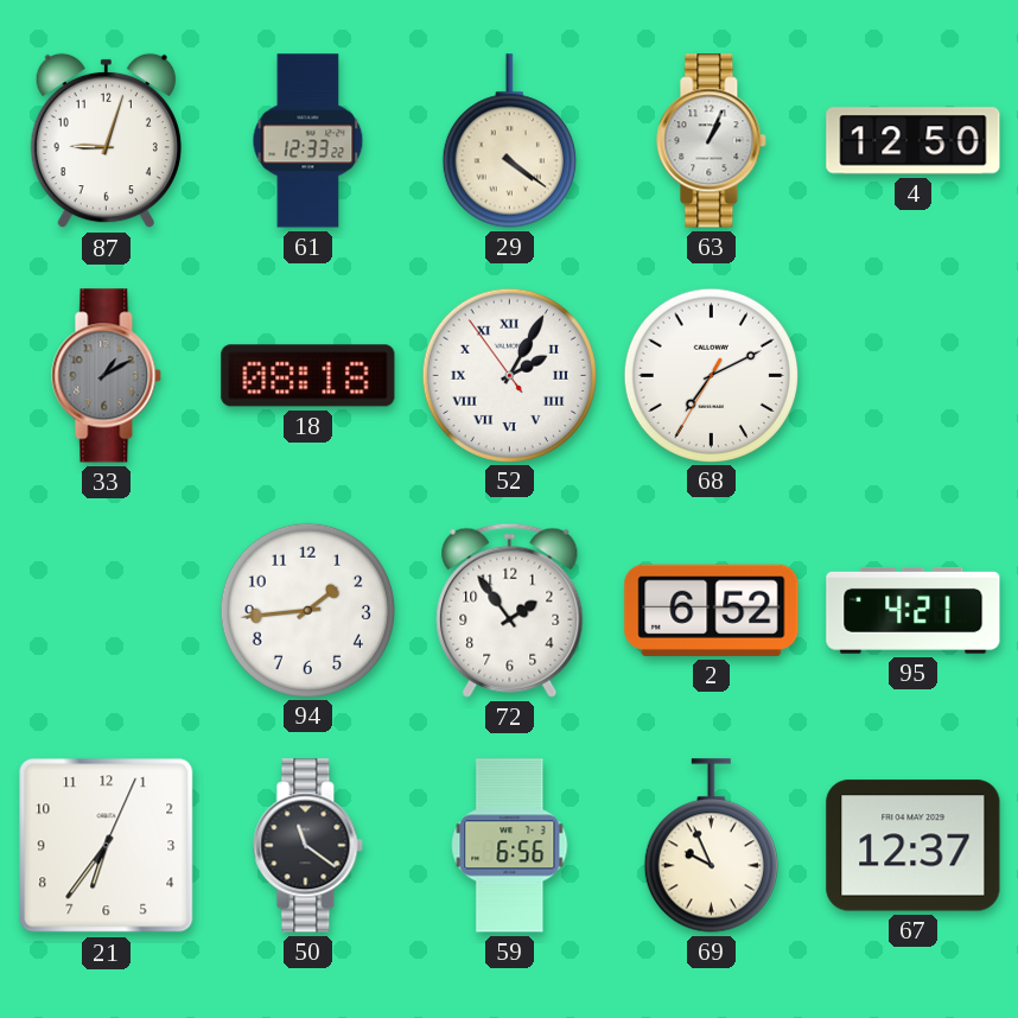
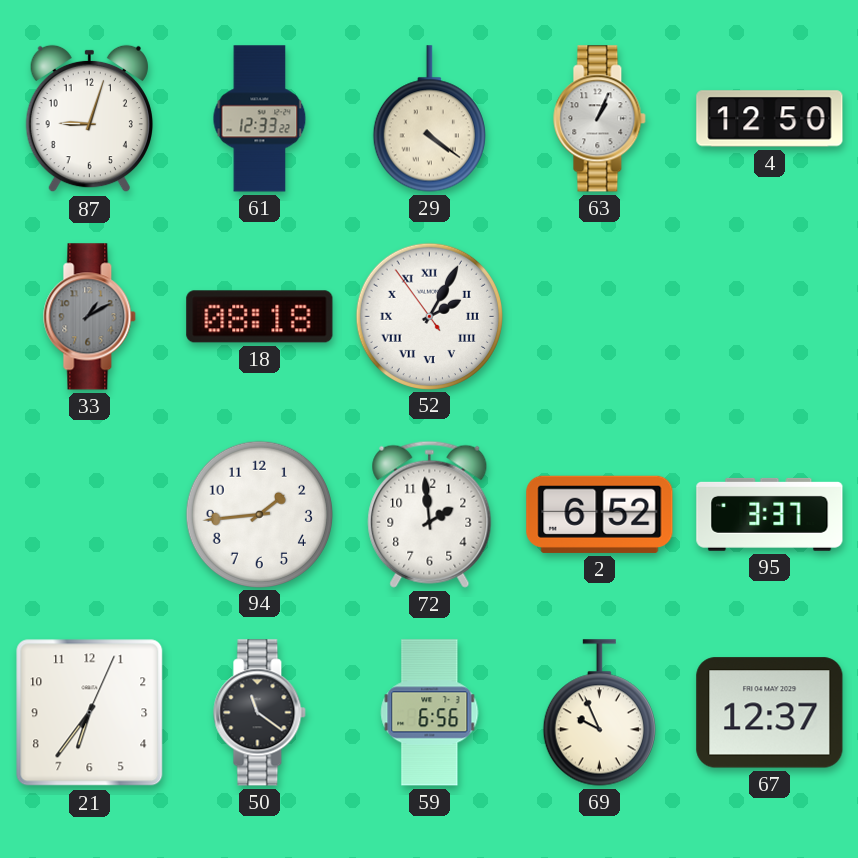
68: 7:10 -> none
72: 1:54 -> 1:59
95: 4:21 -> 3:37
